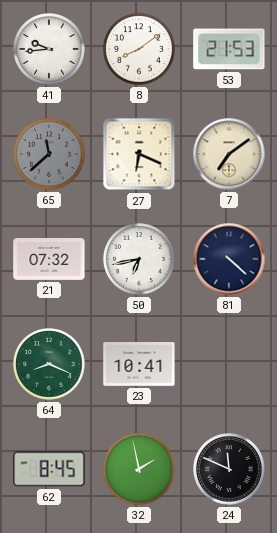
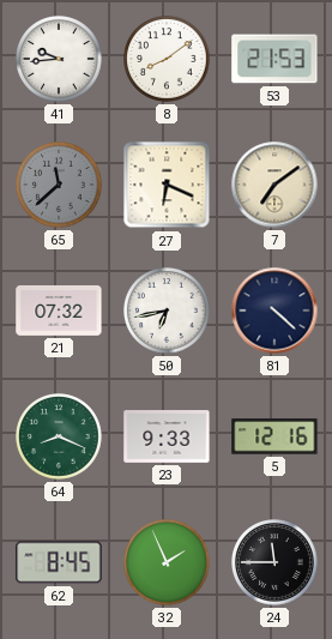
23: 10:41 -> 9:33
5: none -> 12:16
32: 1:58 -> 1:56
24: 11:49 -> 11:45
